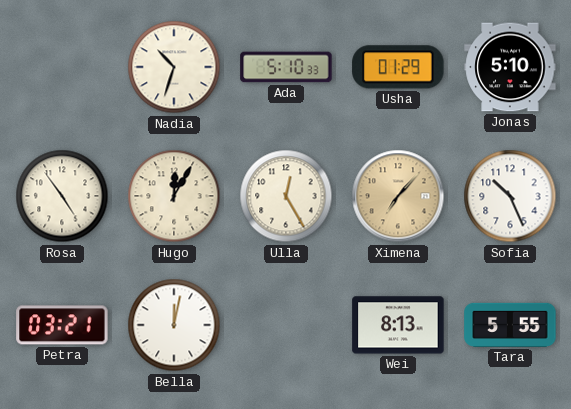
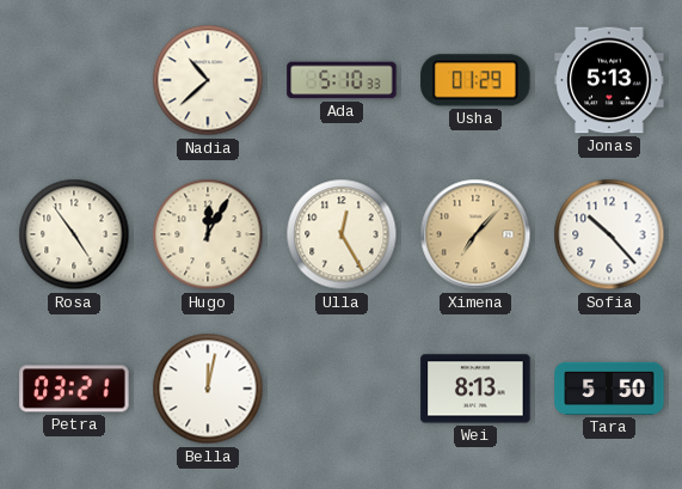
Nadia: 10:33 -> 10:38
Jonas: 5:10 -> 5:13
Sofia: 10:26 -> 10:23
Tara: 5:55 -> 5:50
